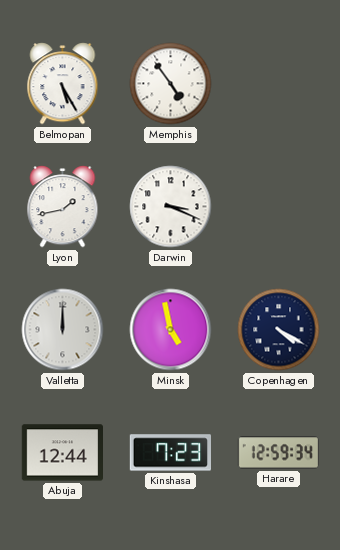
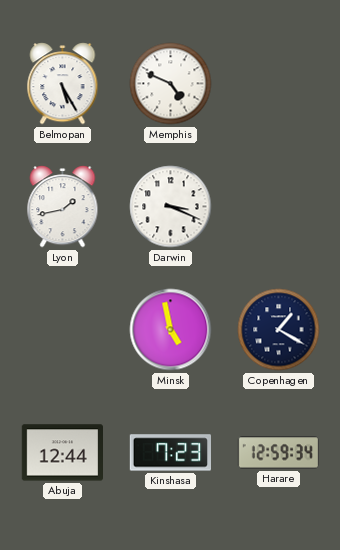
Memphis: 4:54 -> 4:49
Valletta: 12:00 -> none
Copenhagen: 4:20 -> 1:20
